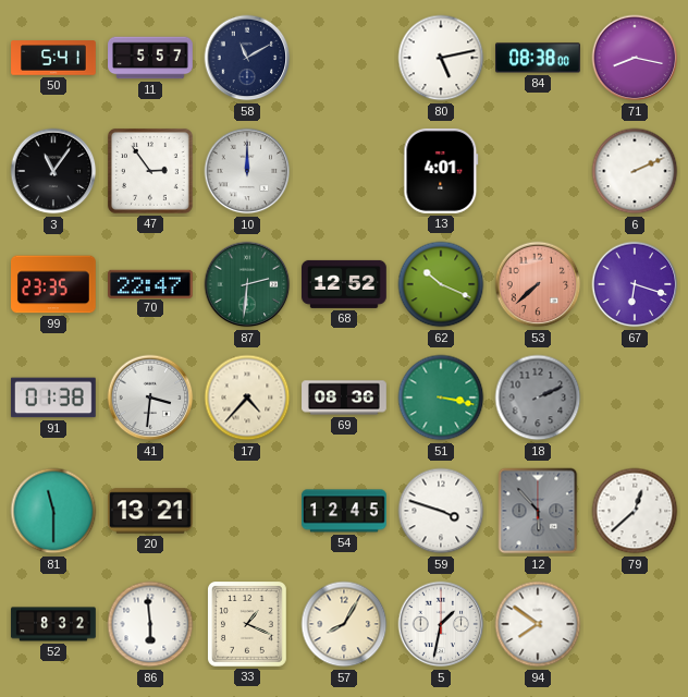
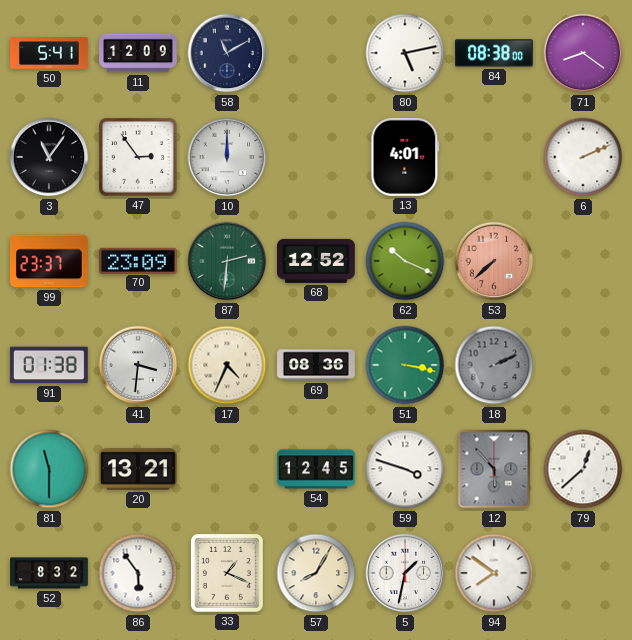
11: 5:57 -> 12:09
71: 8:17 -> 8:21
99: 23:35 -> 23:37
70: 22:47 -> 23:09
67: 6:18 -> none
17: 4:37 -> 4:34
86: 5:59 -> 5:54
